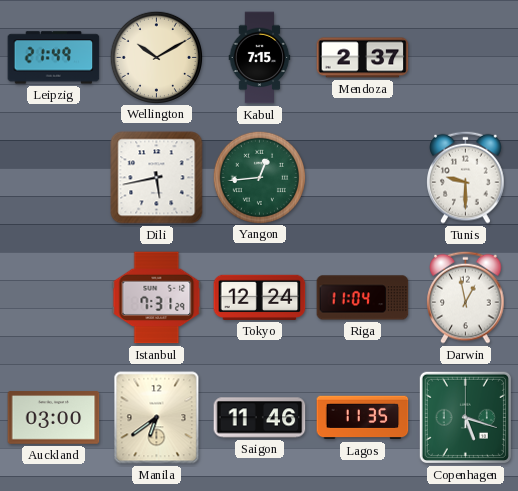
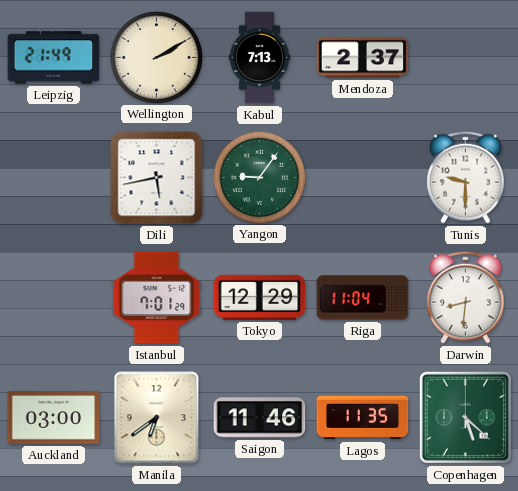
Wellington: 10:10 -> 2:10
Kabul: 7:15 -> 7:13
Yangon: 12:44 -> 9:06
Istanbul: 7:31 -> 7:01
Tokyo: 12:24 -> 12:29
Darwin: 12:58 -> 8:31
Copenhagen: 5:18 -> 5:22
